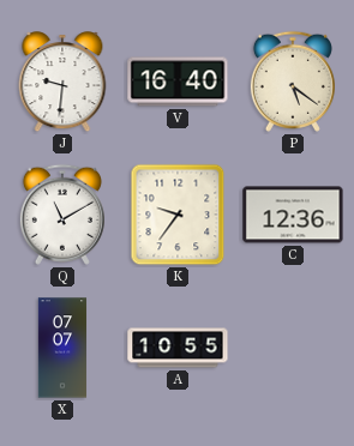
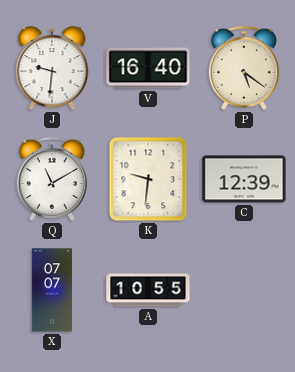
K: 9:36 -> 9:31
C: 12:36 -> 12:39
